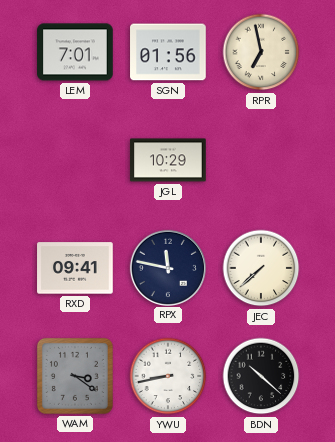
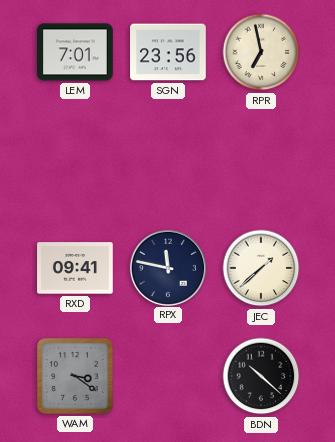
SGN: 01:56 -> 23:56
JGL: 10:29 -> none
JEC: 7:38 -> 1:38
YWU: 8:43 -> none
